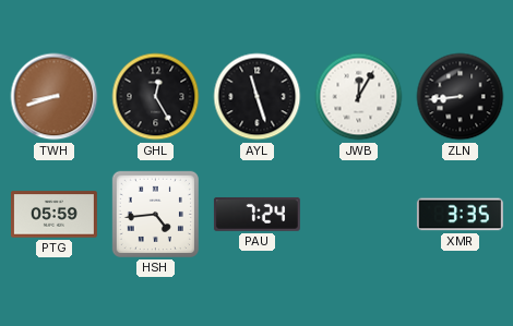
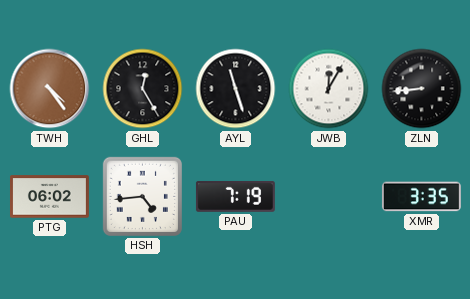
TWH: 8:42 -> 4:24
PTG: 05:59 -> 06:02
PAU: 7:24 -> 7:19
